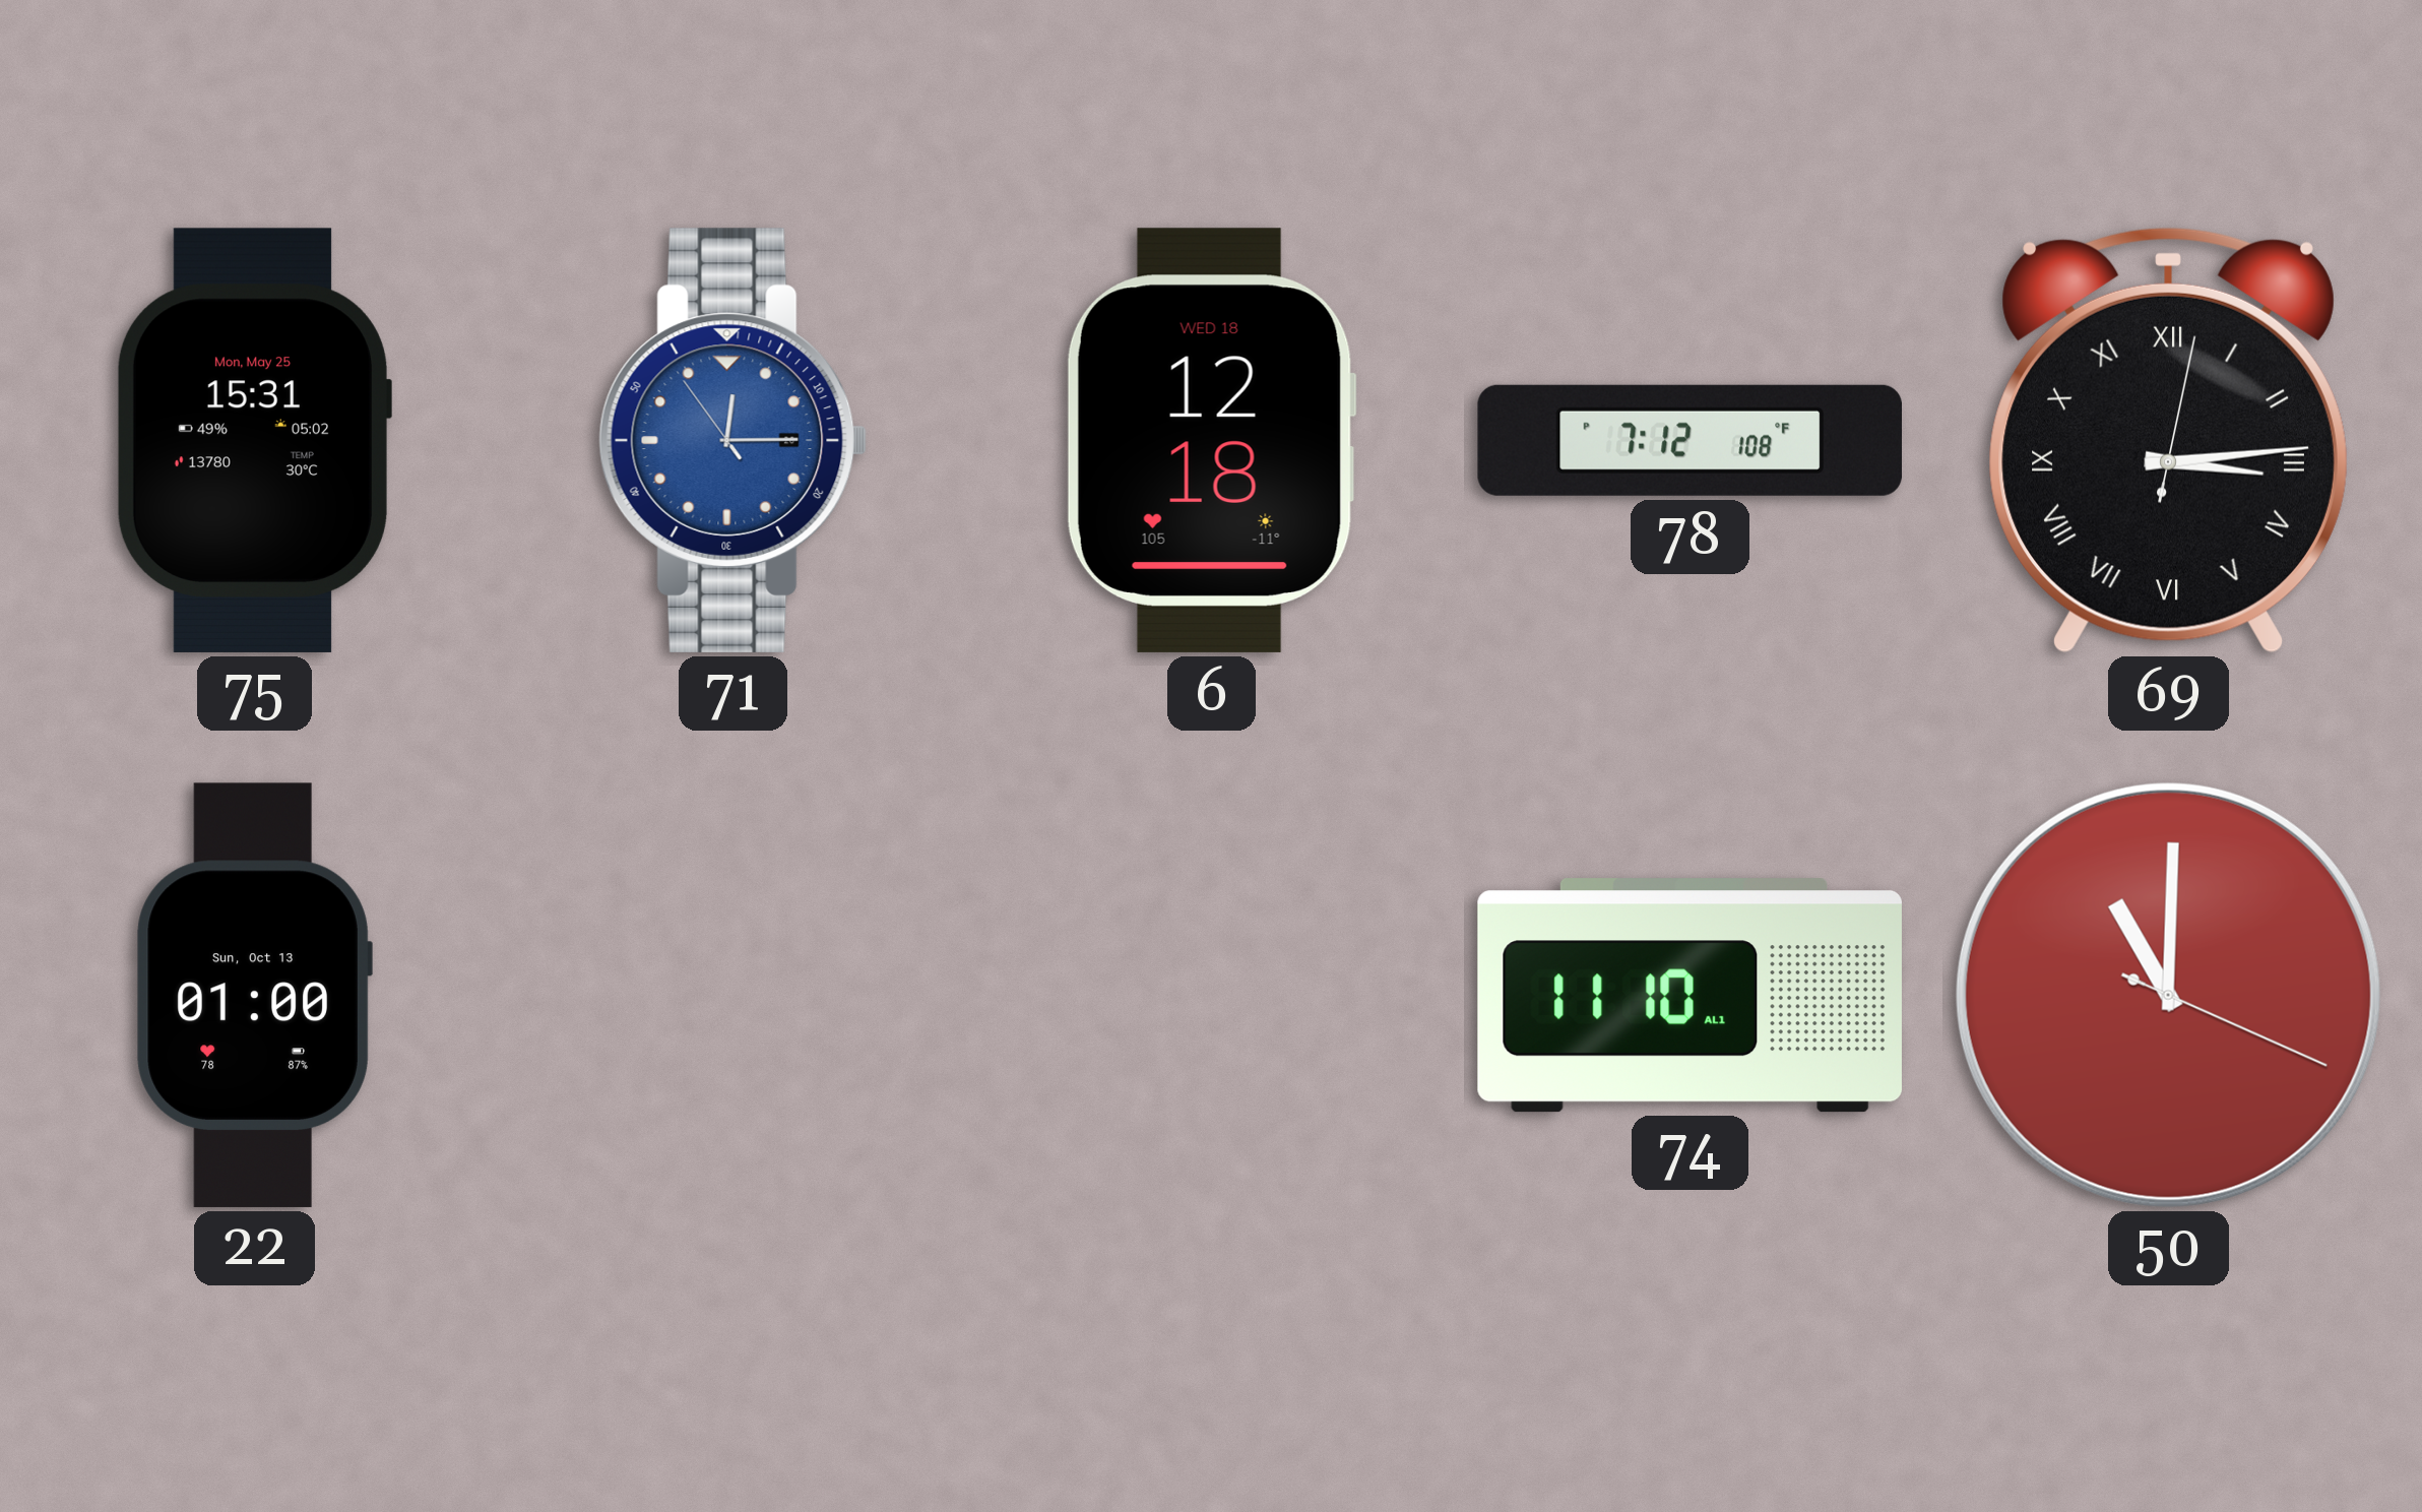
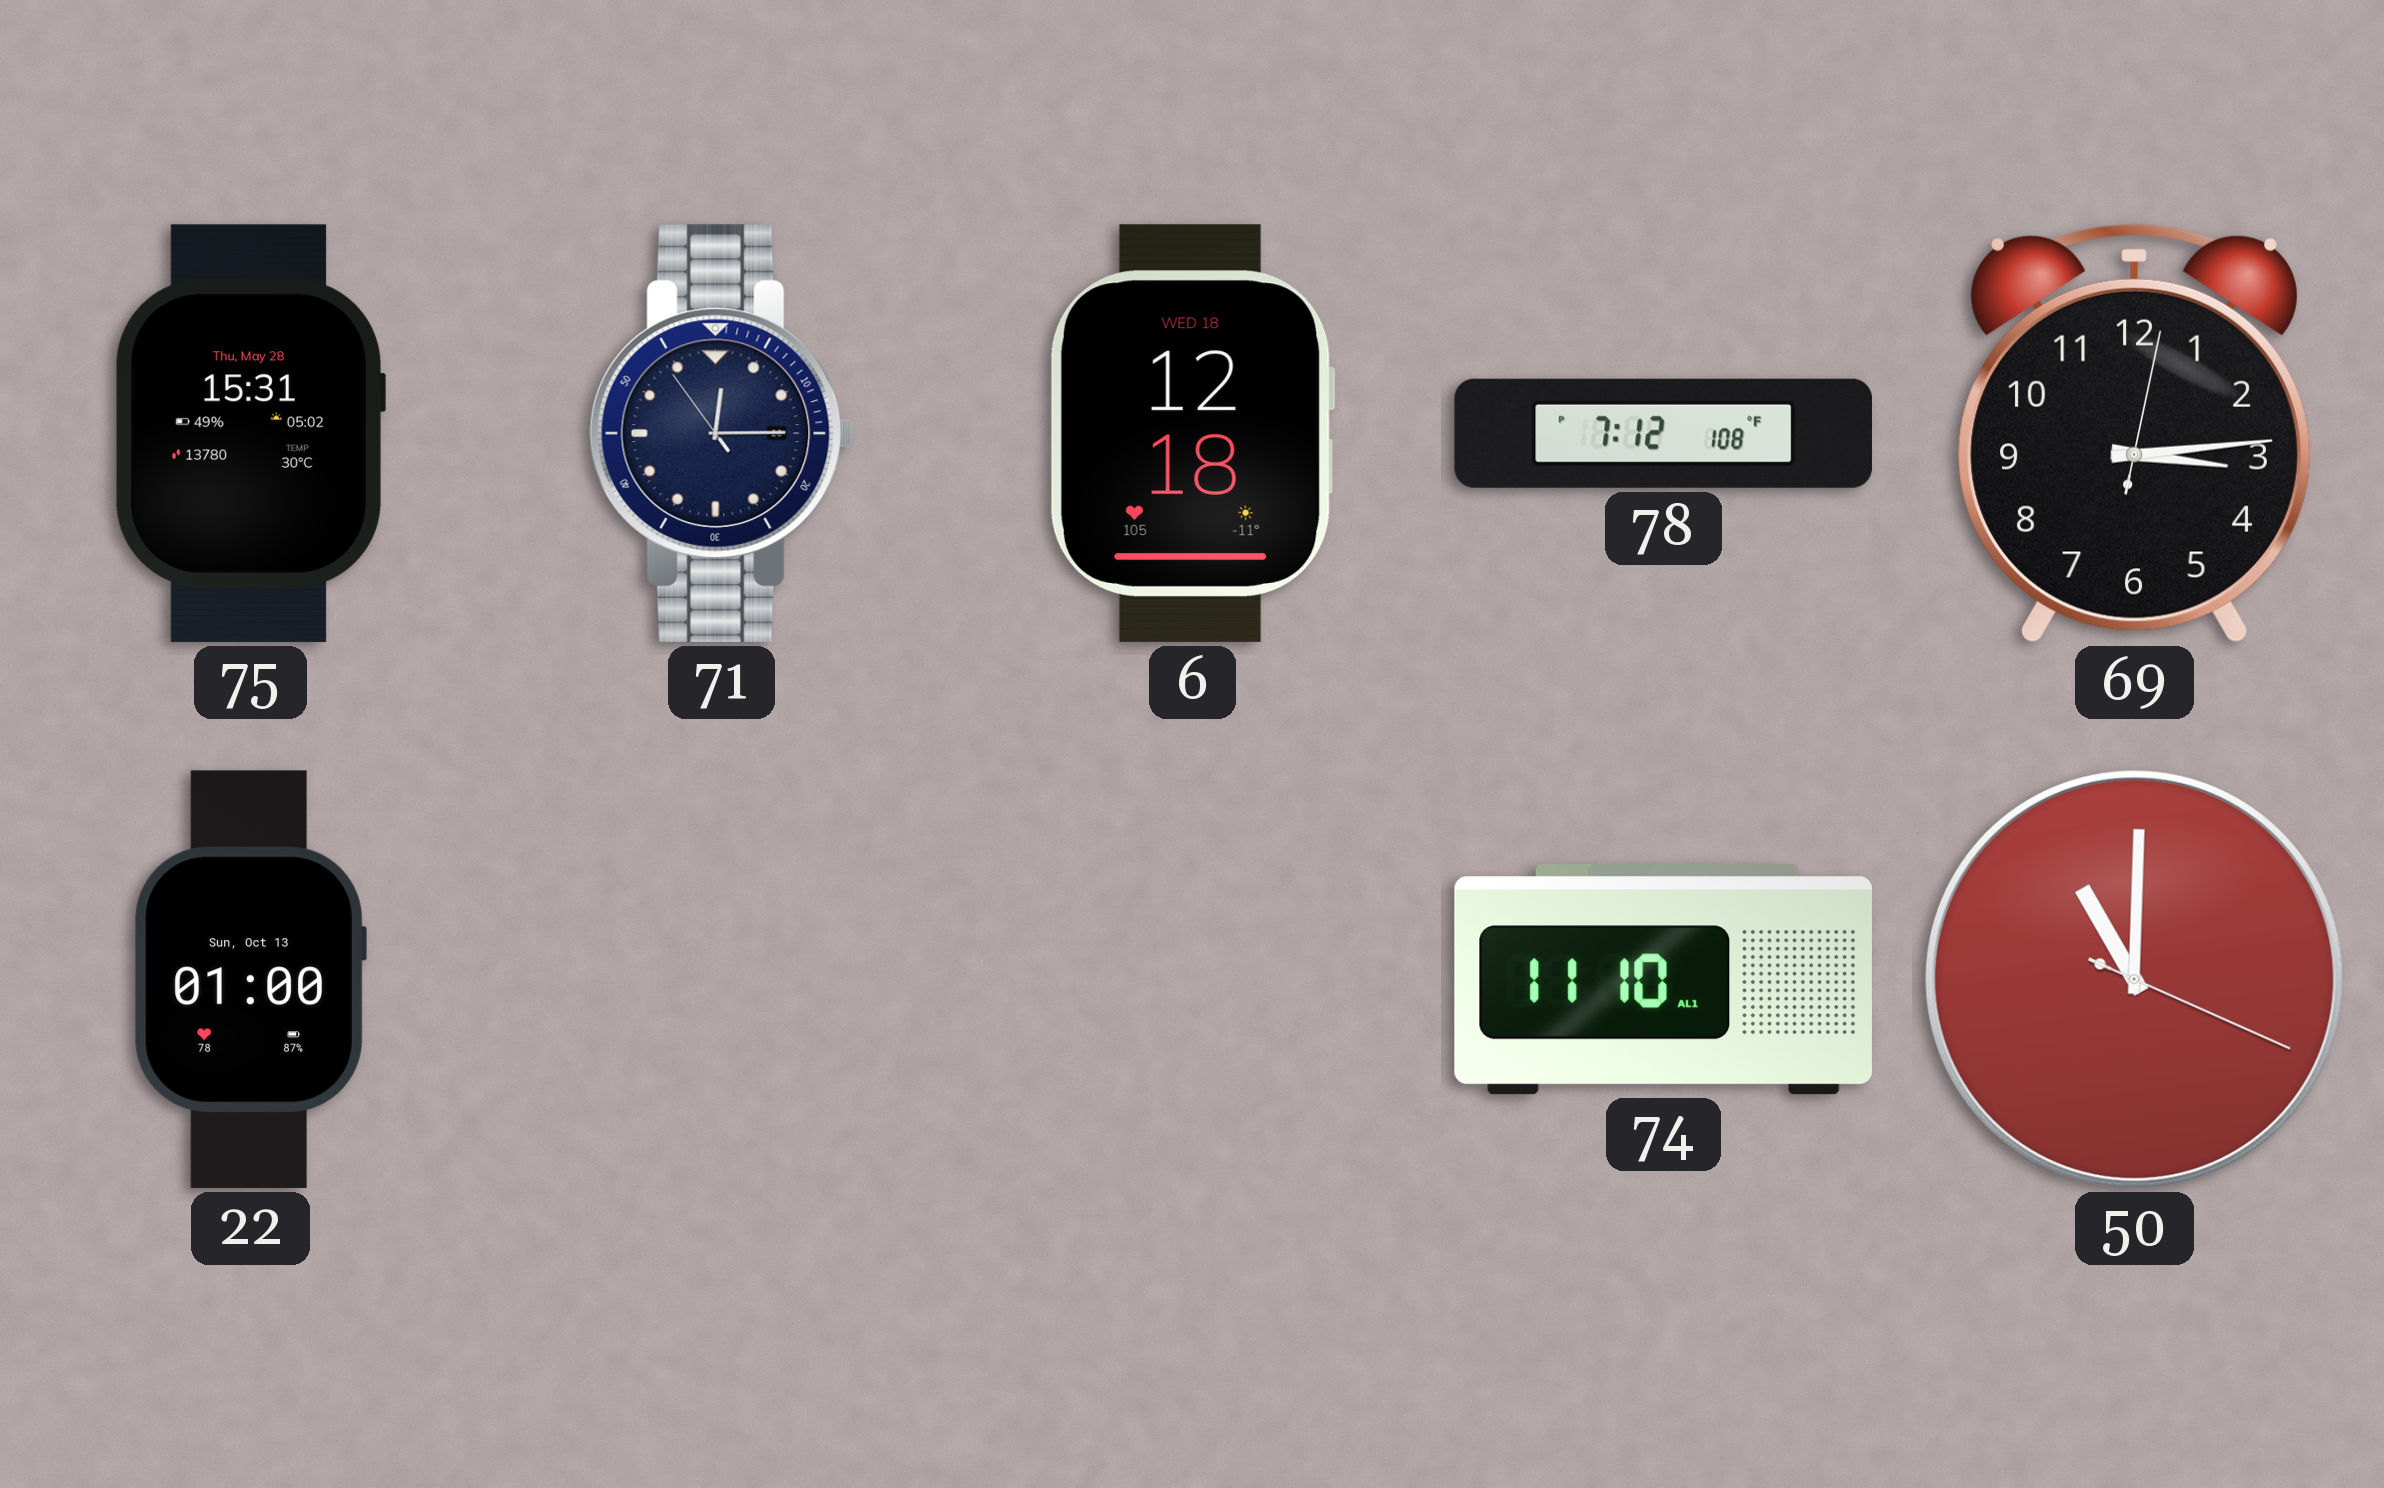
75 date: Mon, May 25 -> Thu, May 28
71 dial: blue -> navy
69 numerals: Roman -> Arabic
